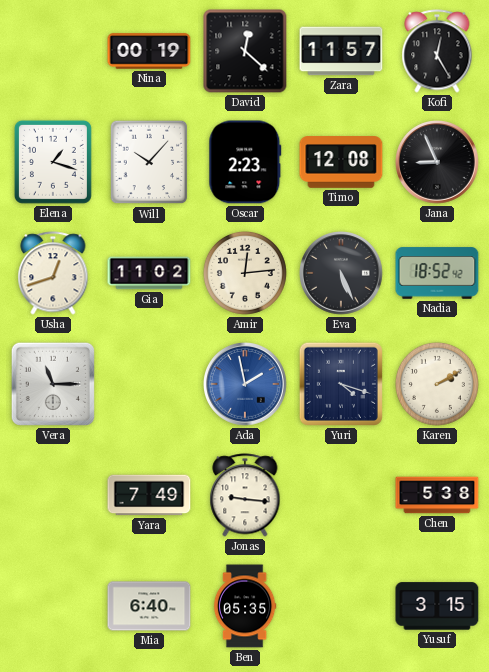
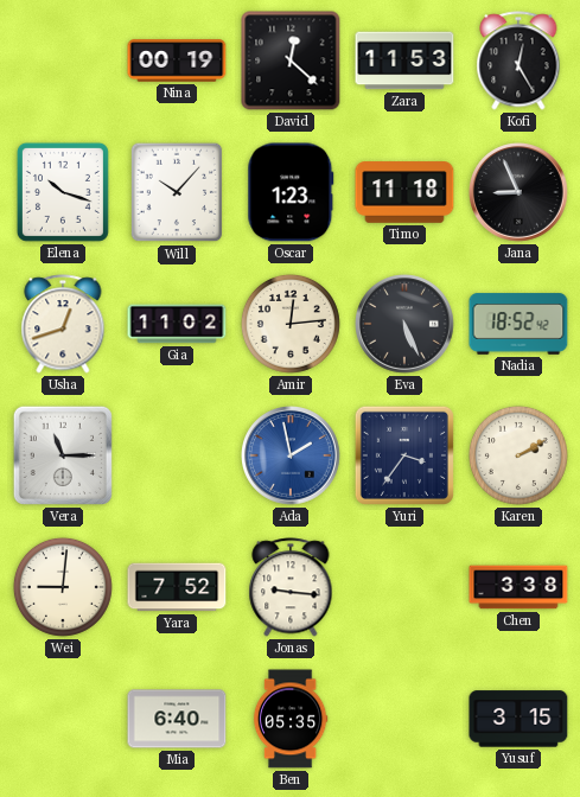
Zara: 11:57 -> 11:53
Elena: 1:18 -> 10:18
Oscar: 2:23 -> 1:23
Timo: 12:08 -> 11:18
Yuri: 4:18 -> 3:36
Wei: none -> 9:01
Yara: 7:49 -> 7:52
Chen: 5:38 -> 3:38
